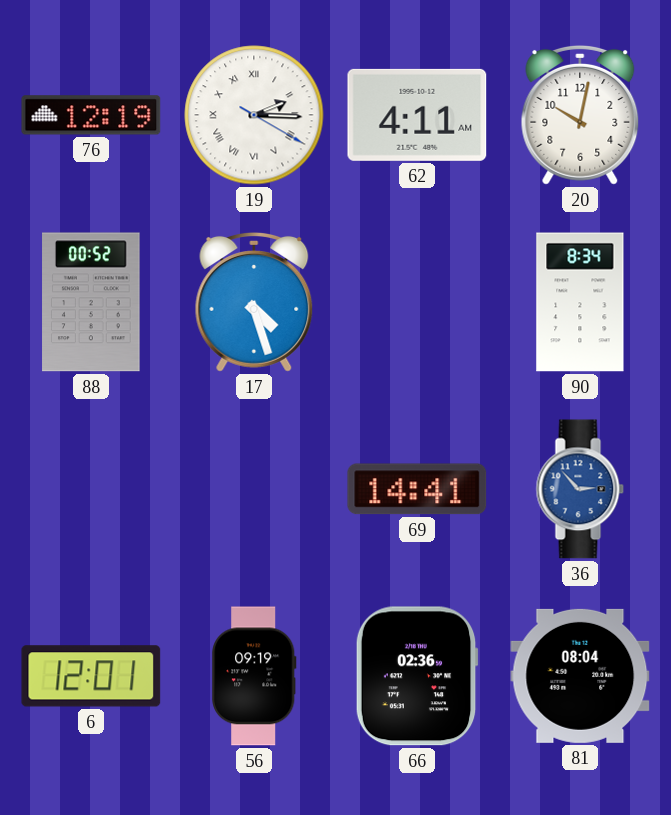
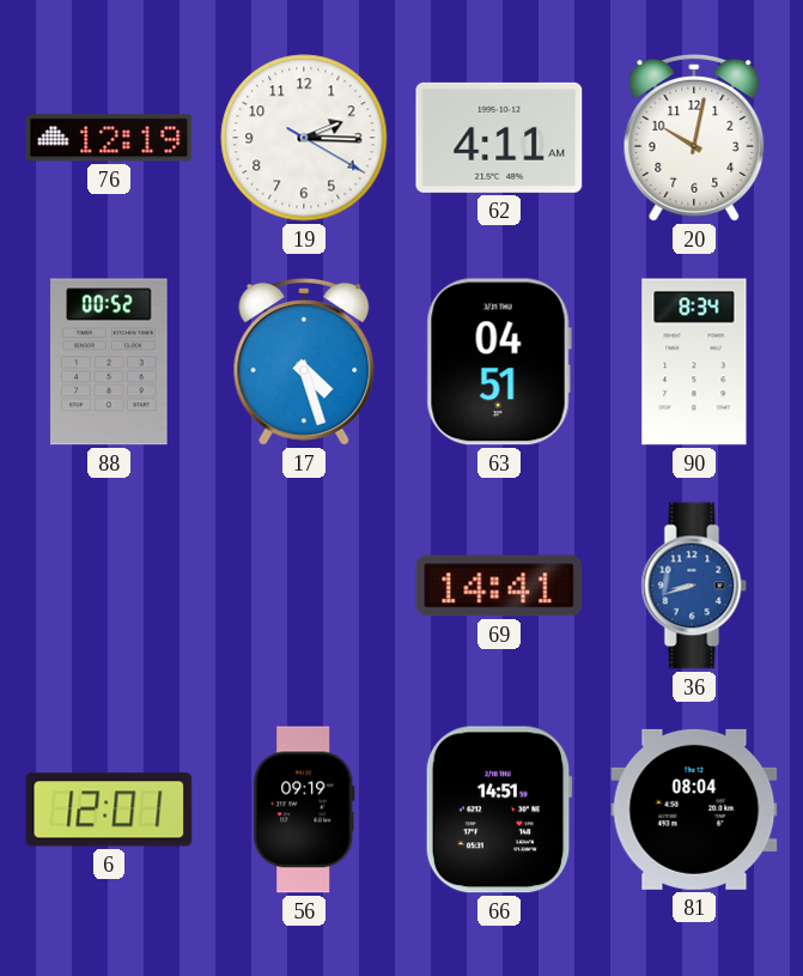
19 numerals: Roman -> Arabic
63: none -> 04:51
36: 2:53 -> 8:42
66: 02:36 -> 14:51
